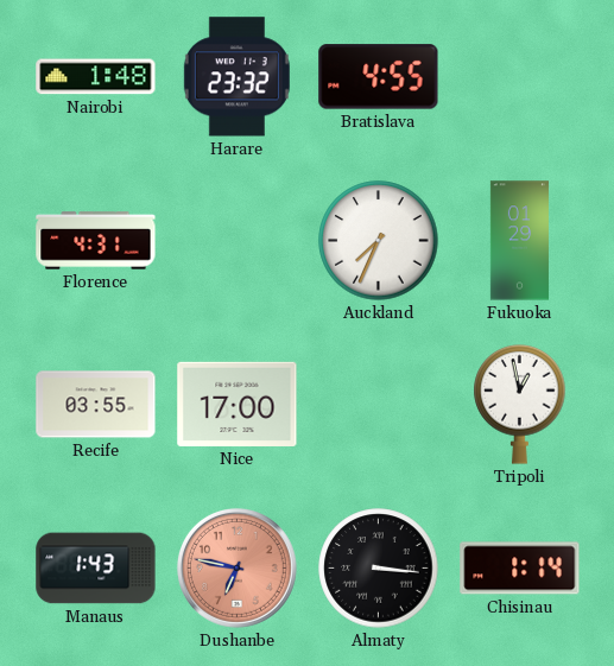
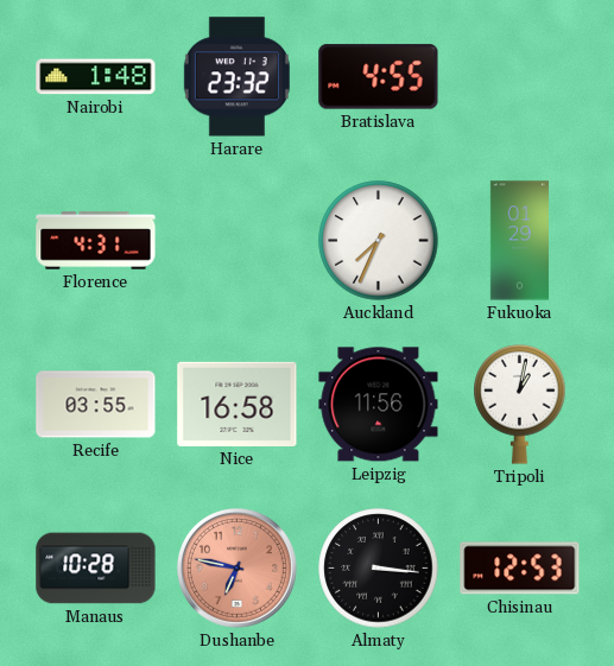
Nice: 17:00 -> 16:58
Leipzig: none -> 11:56
Tripoli: 12:58 -> 1:02
Manaus: 1:43 -> 10:28
Chisinau: 1:14 -> 12:53
